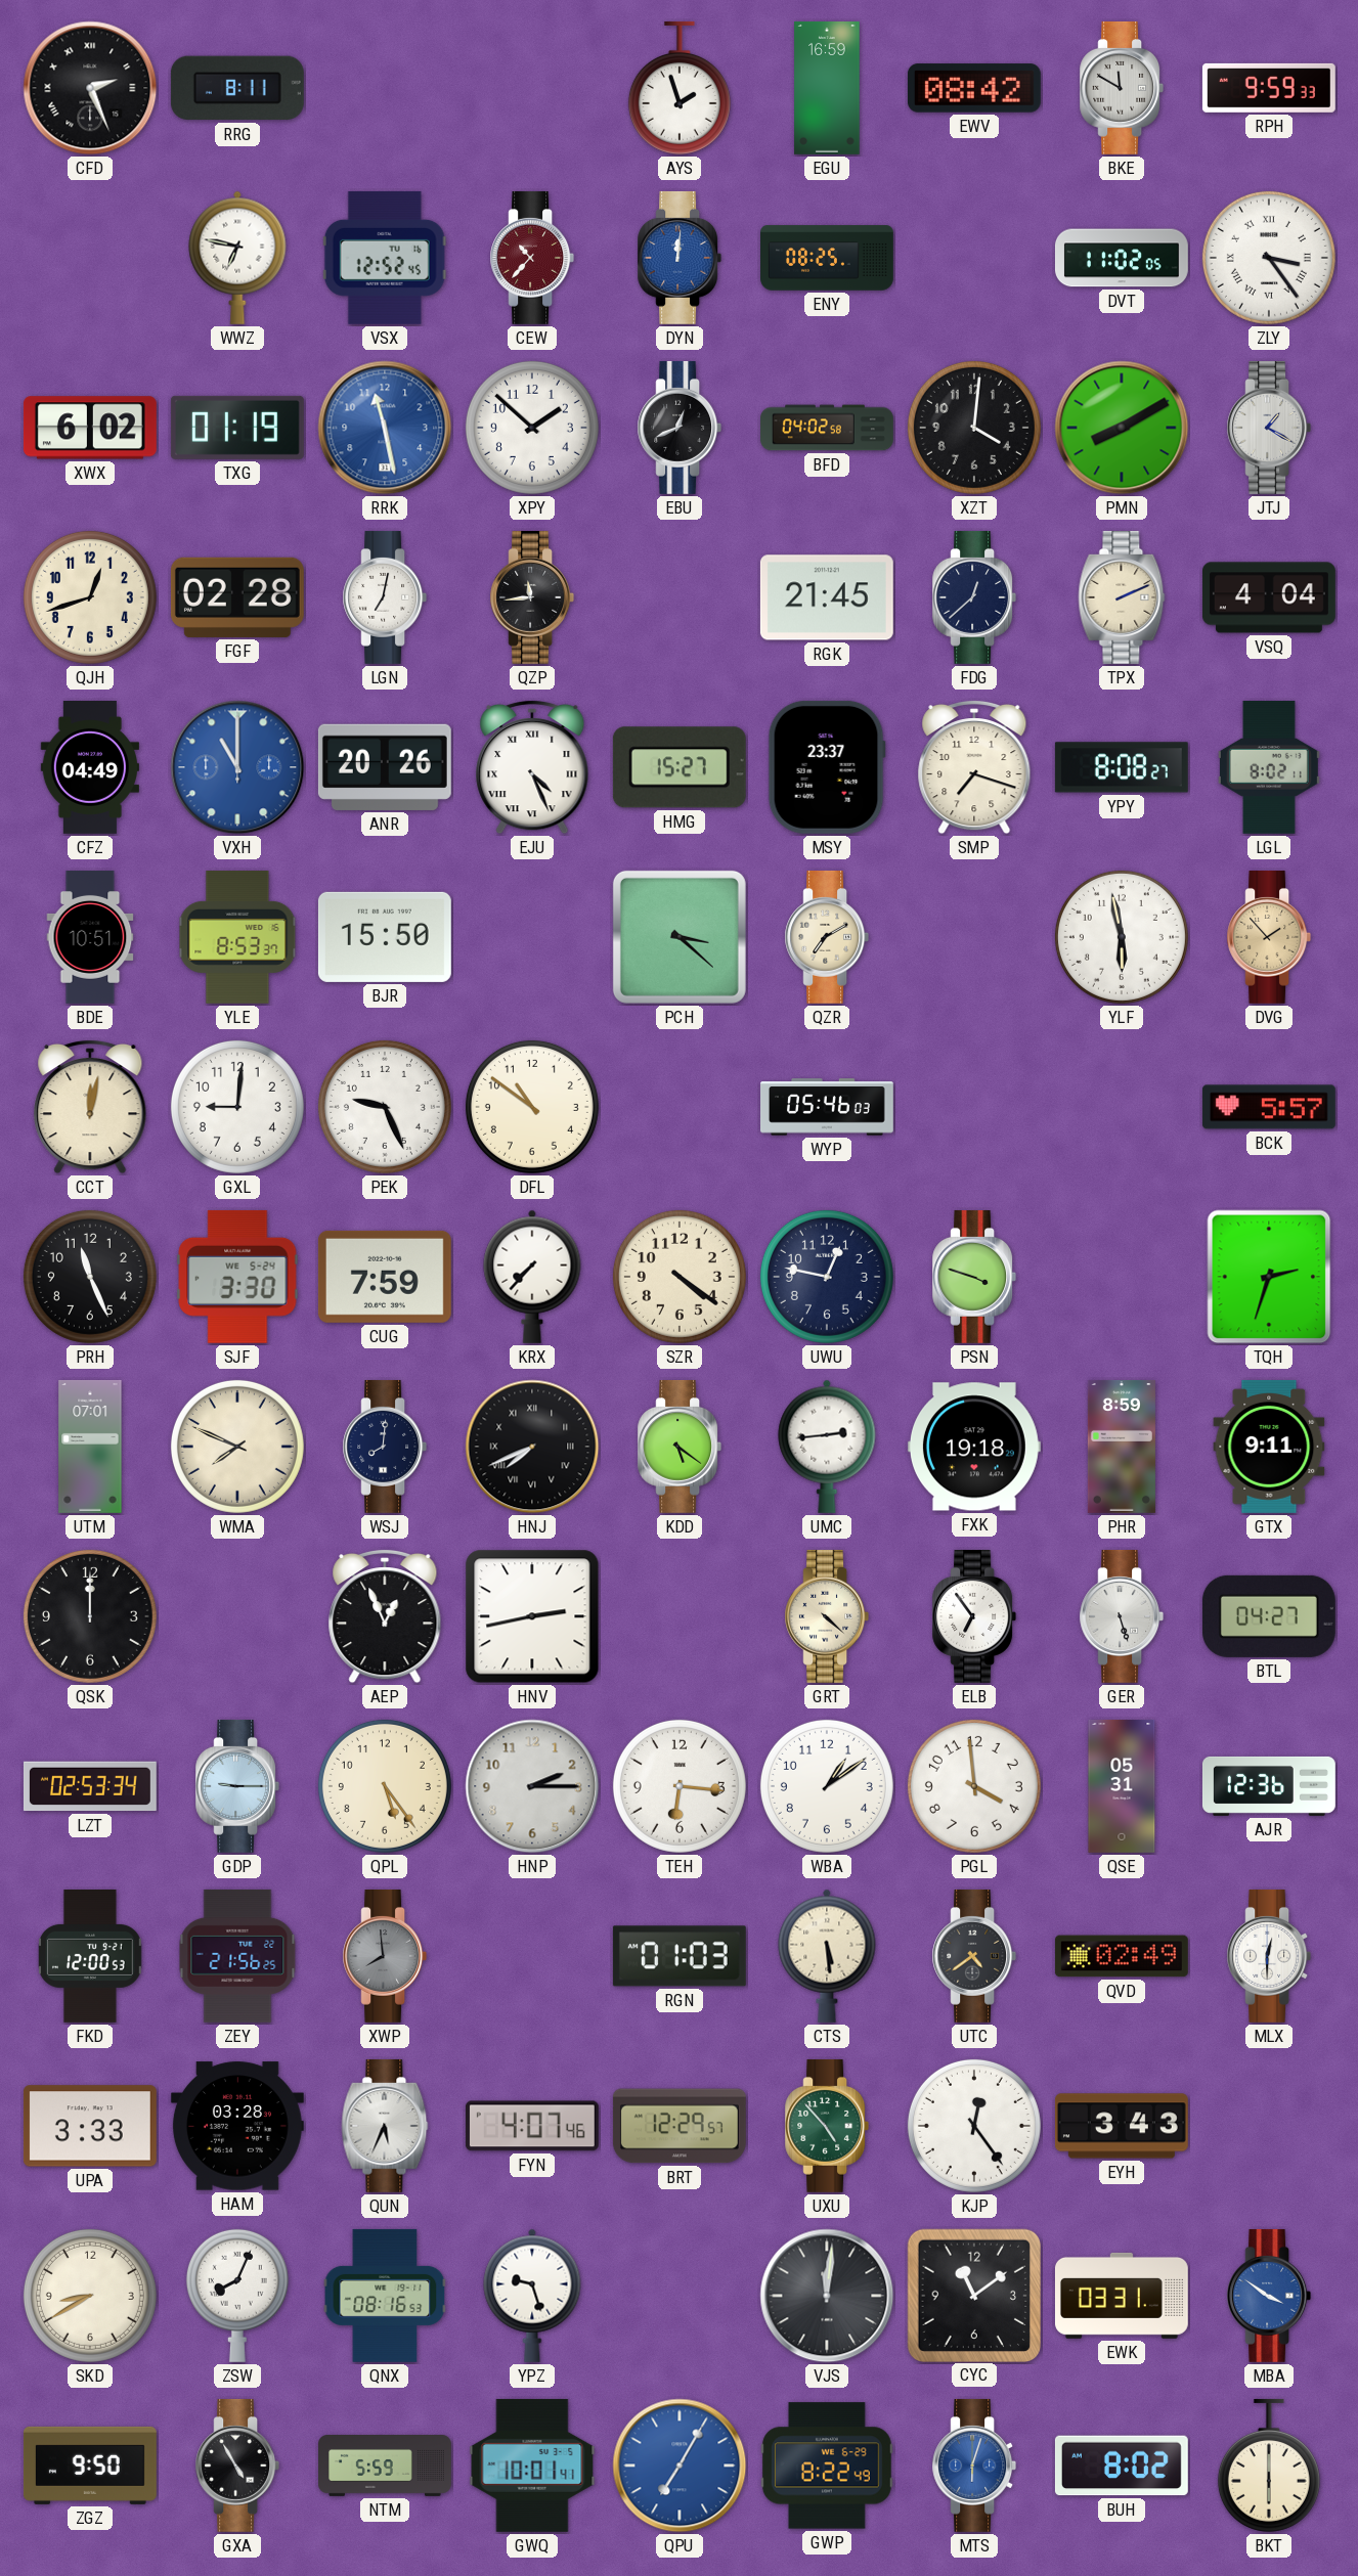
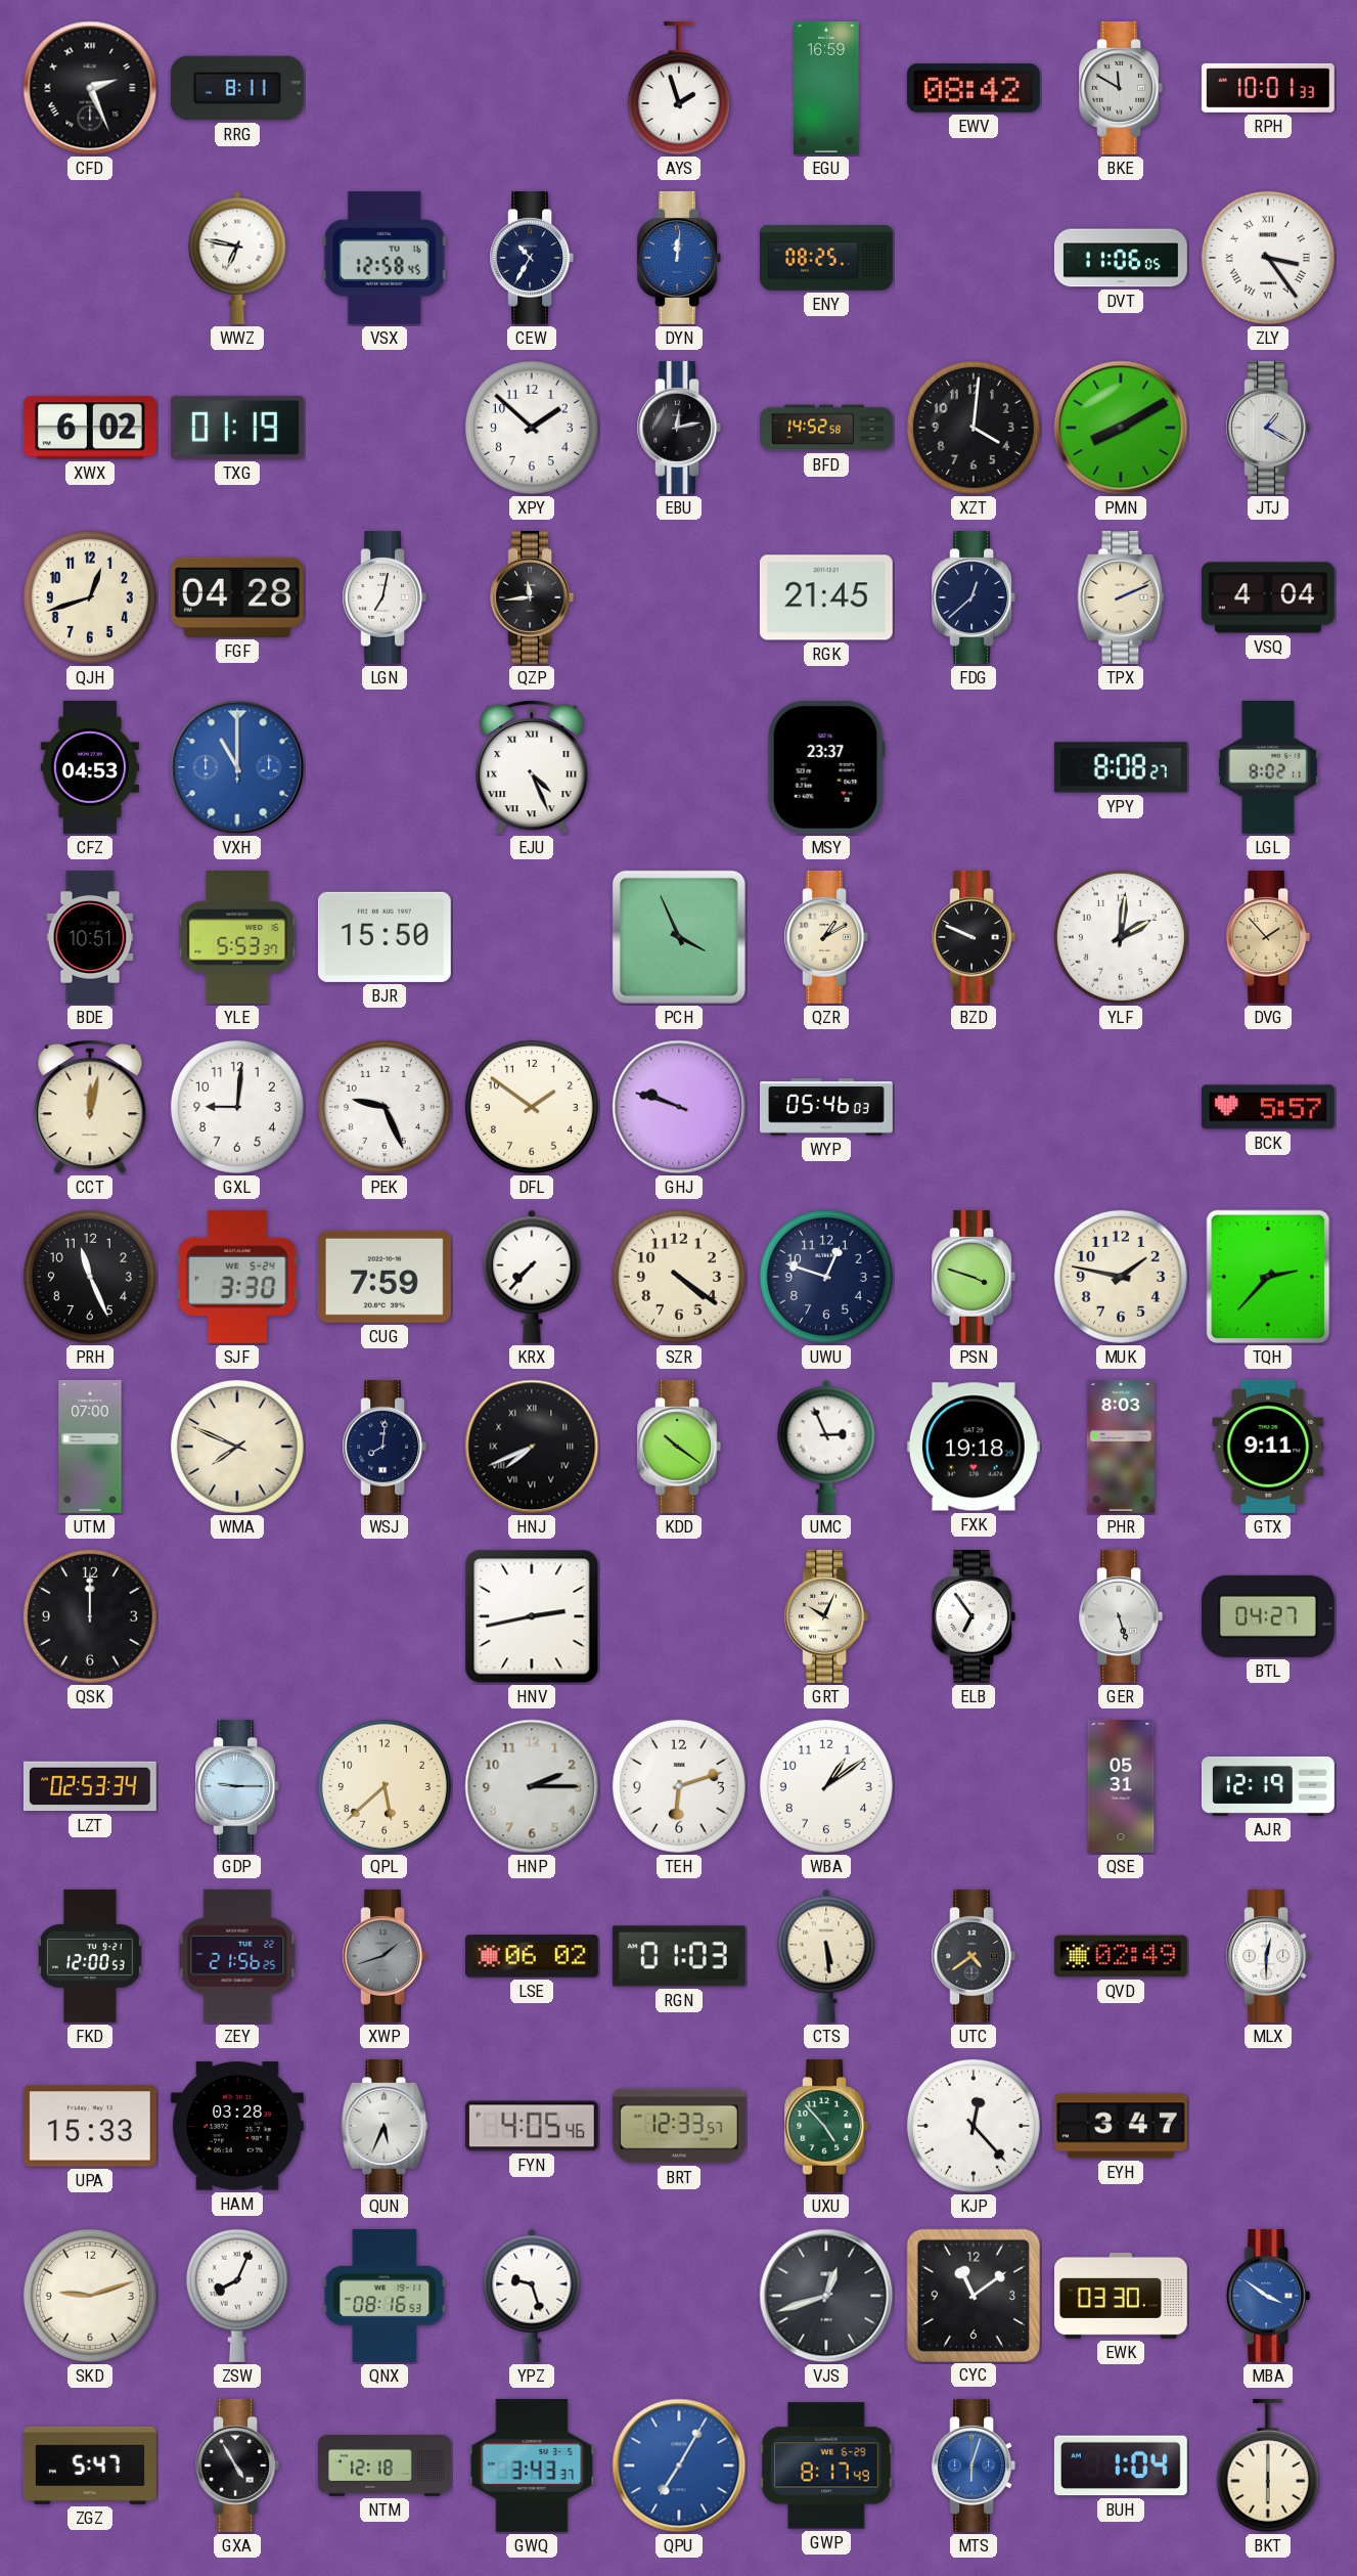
RPH: 9:59 -> 10:01
VSX: 12:52 -> 12:58
CEW: 10:37 -> 10:35
CEW dial: burgundy -> navy
DVT: 11:02 -> 11:06
RRK: 11:28 -> none
EBU: 12:41 -> 12:13
BFD: 04:02 -> 14:52
FGF: 02:28 -> 04:28
CFZ: 04:49 -> 04:53
ANR: 20:26 -> none
HMG: 15:27 -> none
SMP: 7:18 -> none
YLE: 8:53 -> 5:53
PCH: 3:22 -> 3:56
QZR: 7:10 -> 1:10
BZD: none -> 9:49
YLF: 5:58 -> 2:01
DFL: 10:51 -> 1:51
GHJ: none -> 9:48
UWU: 12:47 -> 12:48
MUK: none -> 1:47
TQH: 2:33 -> 2:37
UTM: 07:01 -> 07:00
KDD: 5:21 -> 10:21
UMC: 2:44 -> 2:56
PHR: 8:59 -> 8:03
AEP: 12:56 -> none
GRT: 4:22 -> 10:04
QPL: 5:24 -> 5:38
TEH: 6:16 -> 6:12
PGL: 3:59 -> none
AJR: 12:36 -> 12:19
XWP: 7:59 -> 1:42
LSE: none -> 06:02
UPA: 3:33 -> 15:33
FYN: 4:07 -> 4:05
BRT: 12:29 -> 12:33
KJP: 12:24 -> 12:23
EYH: 3:43 -> 3:47
SKD: 8:40 -> 9:12
VJS: 12:01 -> 12:42
EWK: 03:31 -> 03:30
ZGZ: 9:50 -> 5:47
NTM: 5:59 -> 12:18
GWQ: 10:01 -> 3:43
GWP: 8:22 -> 8:17
BUH: 8:02 -> 1:04
